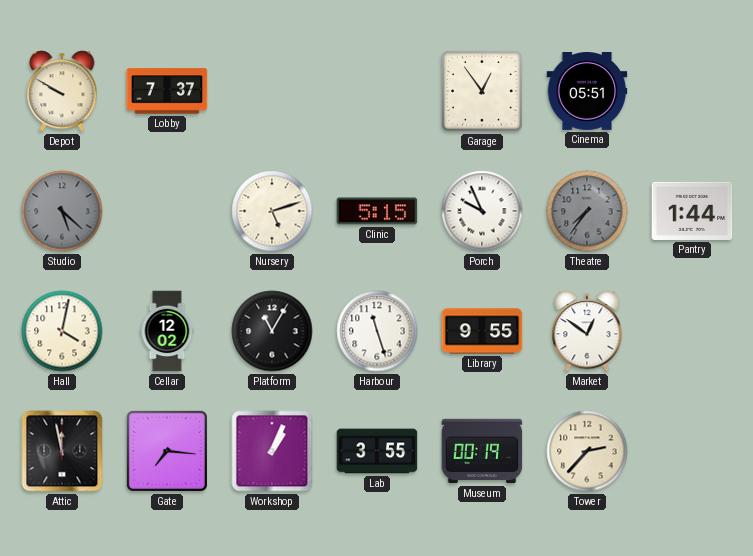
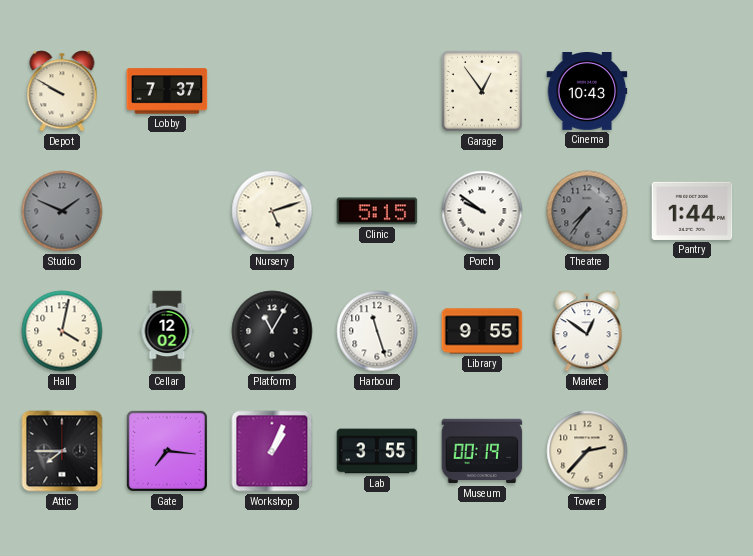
Cinema: 05:51 -> 10:43
Studio: 5:22 -> 1:49
Porch: 9:56 -> 9:51
Attic: 11:58 -> 7:45
